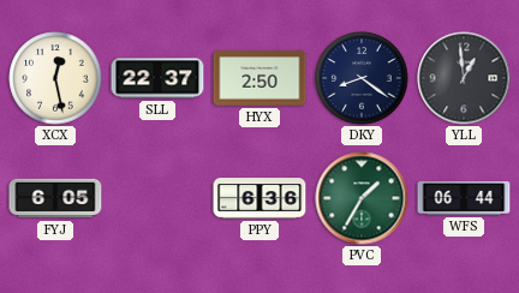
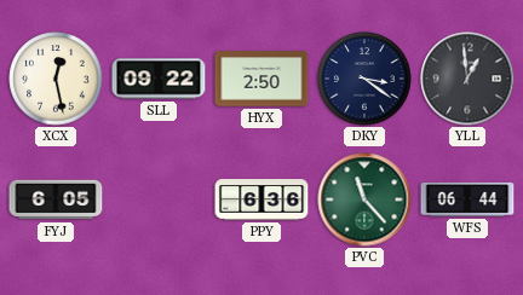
SLL: 22:37 -> 09:22
DKY: 8:21 -> 3:21
PVC: 1:35 -> 11:23
